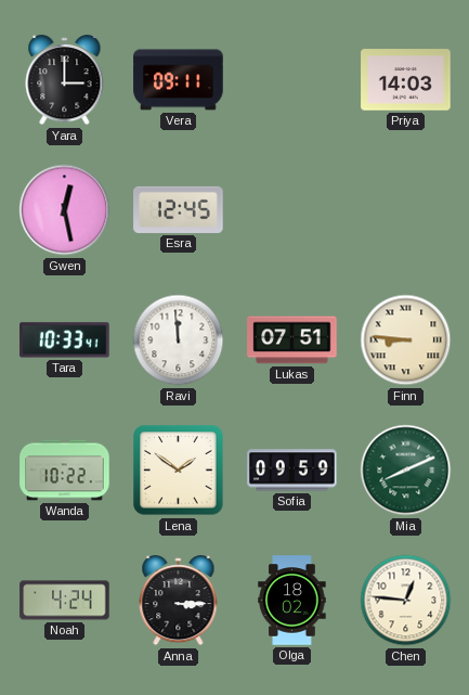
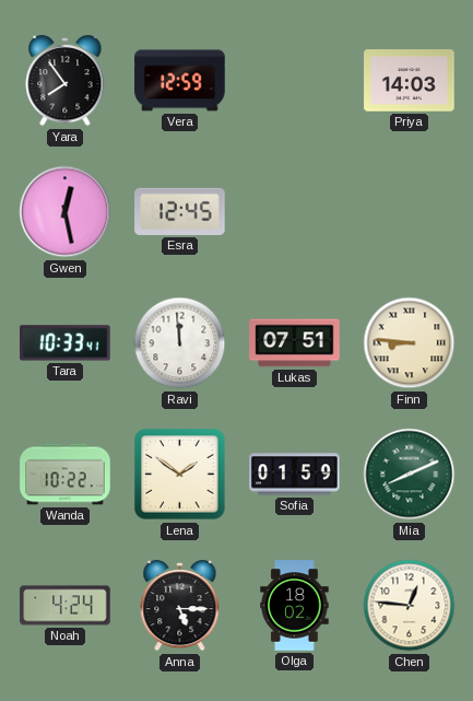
Yara: 3:00 -> 7:54
Vera: 09:11 -> 12:59
Sofia: 09:59 -> 01:59
Anna: 3:15 -> 5:15
